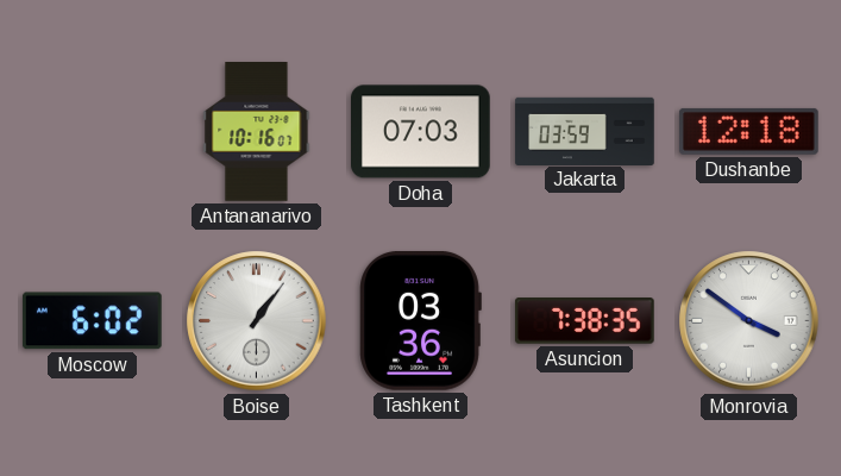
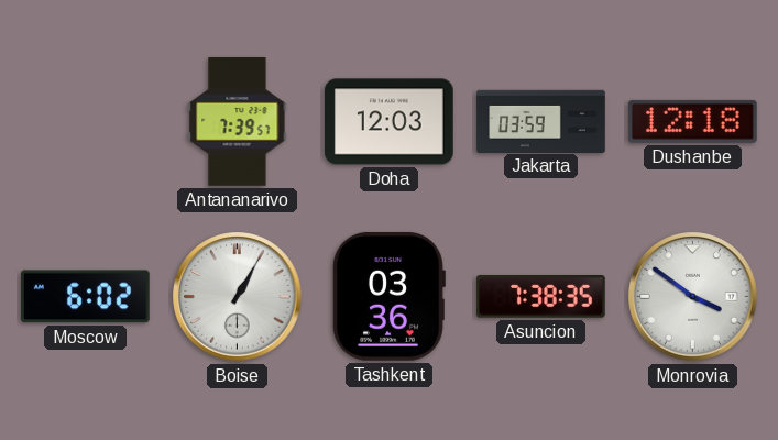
Antananarivo: 10:16 -> 7:39
Doha: 07:03 -> 12:03
Boise: 1:06 -> 1:05
